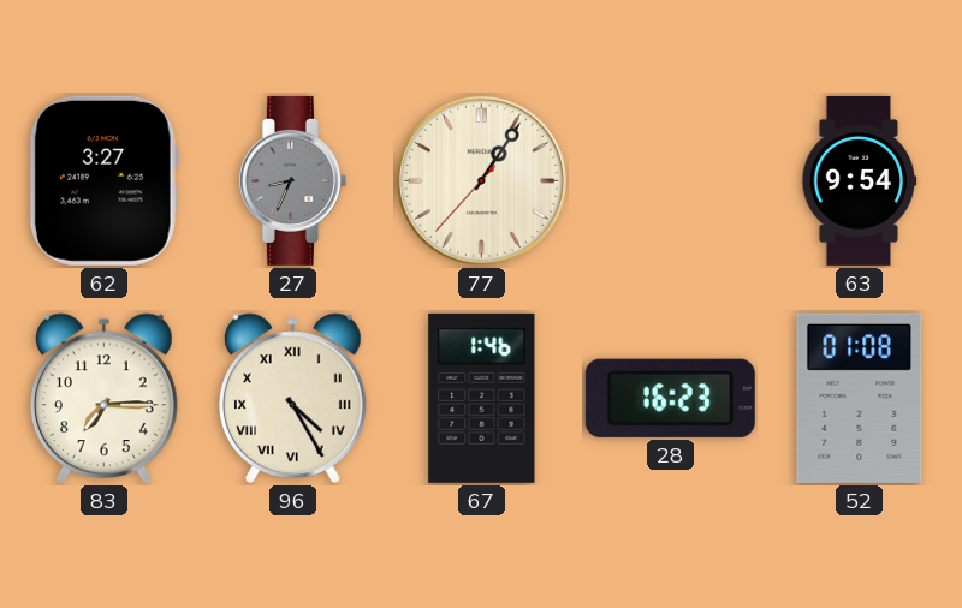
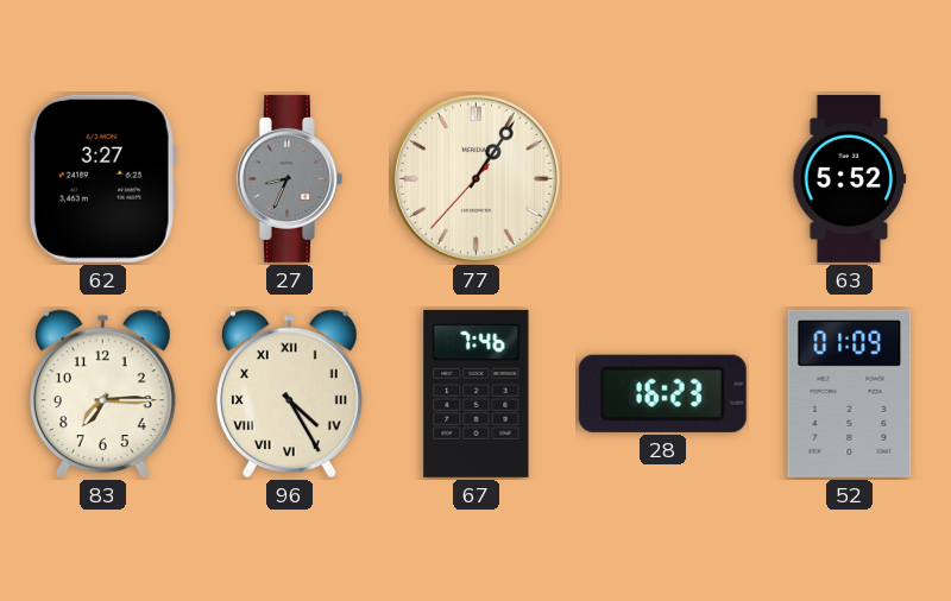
63: 9:54 -> 5:52
67: 1:46 -> 7:46
52: 01:08 -> 01:09
